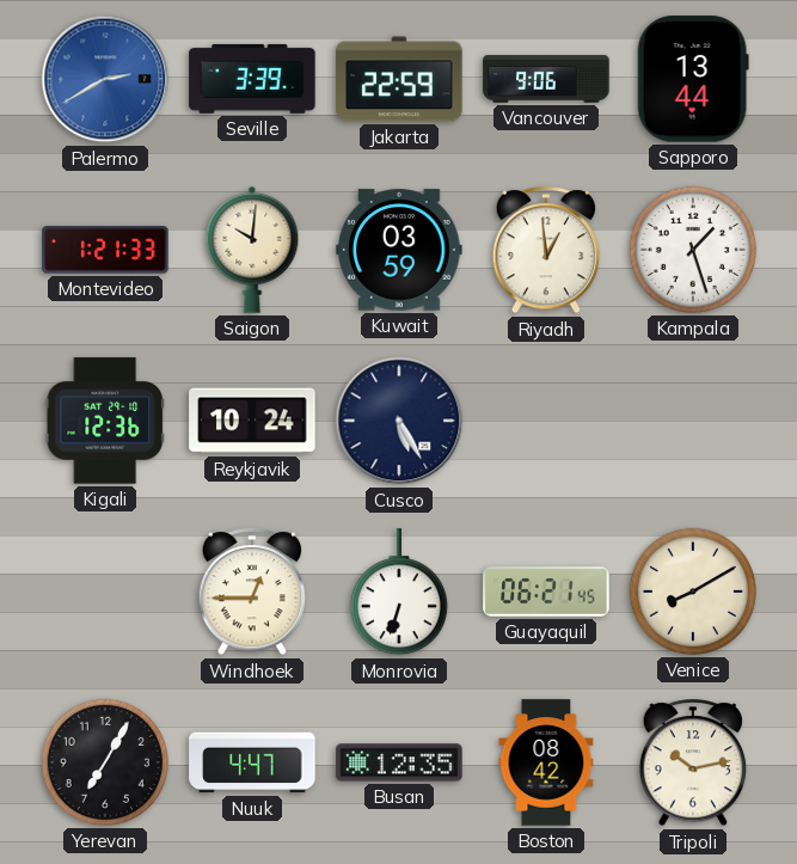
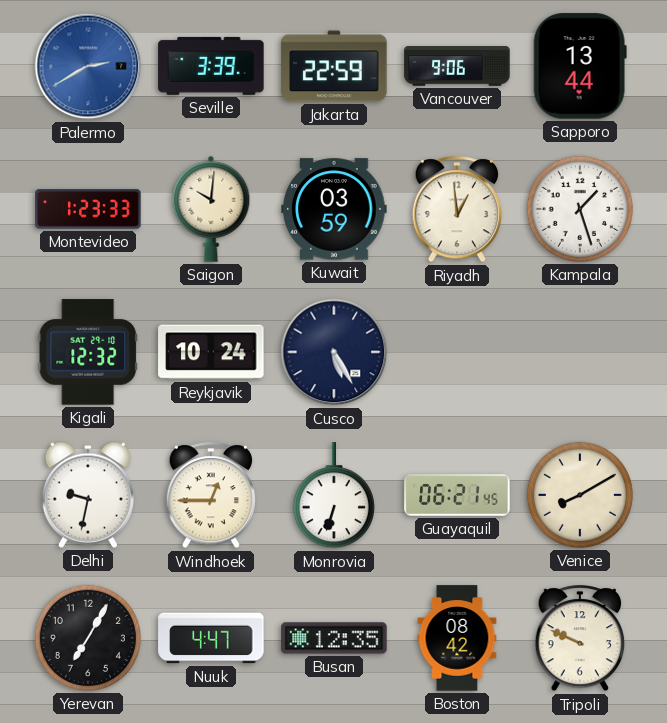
Montevideo: 1:21 -> 1:23
Kigali: 12:36 -> 12:32
Delhi: none -> 9:32
Tripoli: 10:13 -> 9:49
